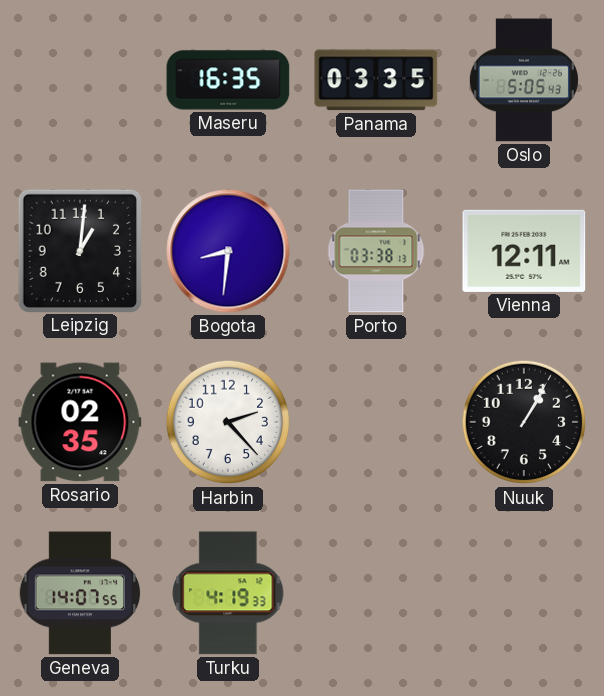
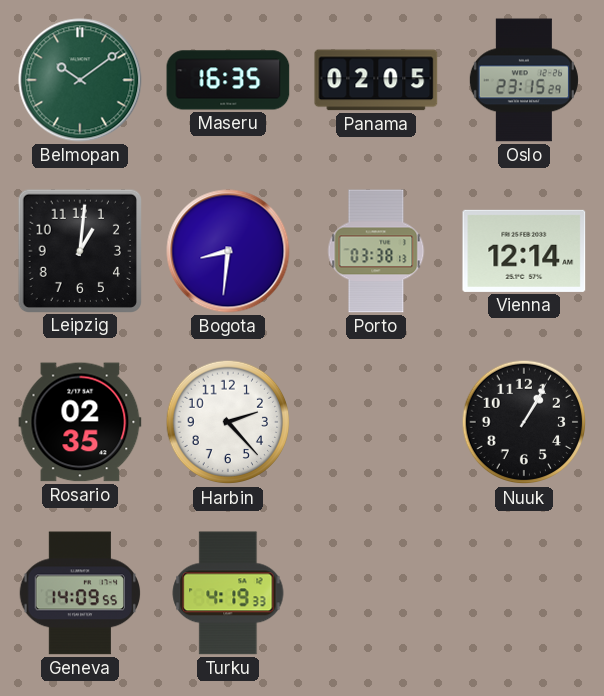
Belmopan: none -> 10:09
Panama: 03:35 -> 02:05
Oslo: 5:05 -> 23:15
Vienna: 12:11 -> 12:14
Geneva: 14:07 -> 14:09
